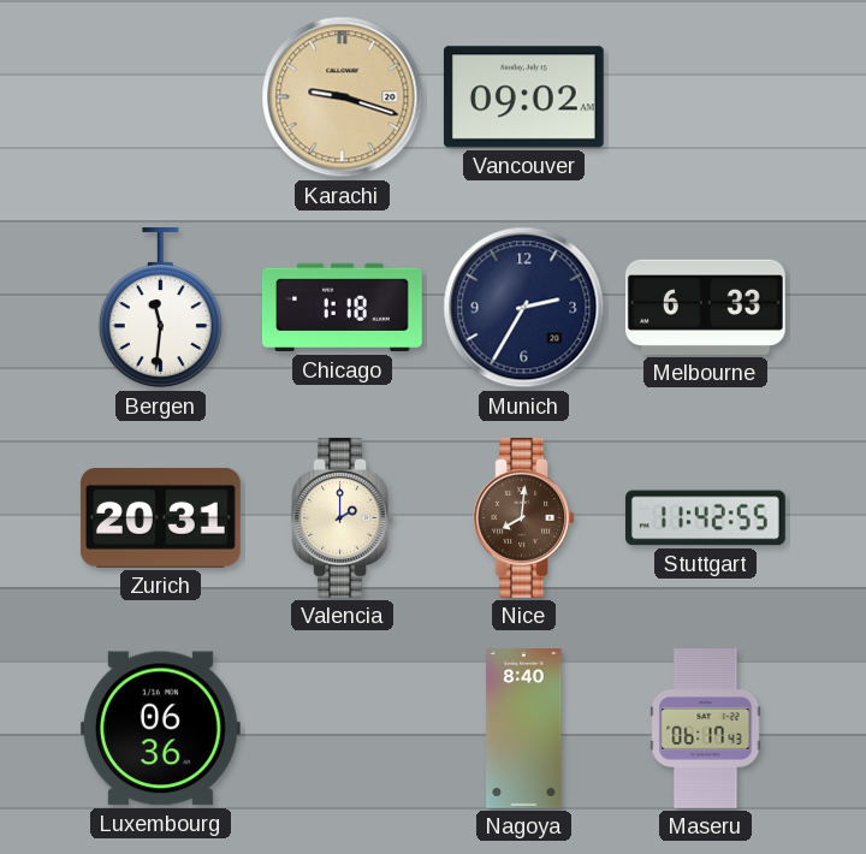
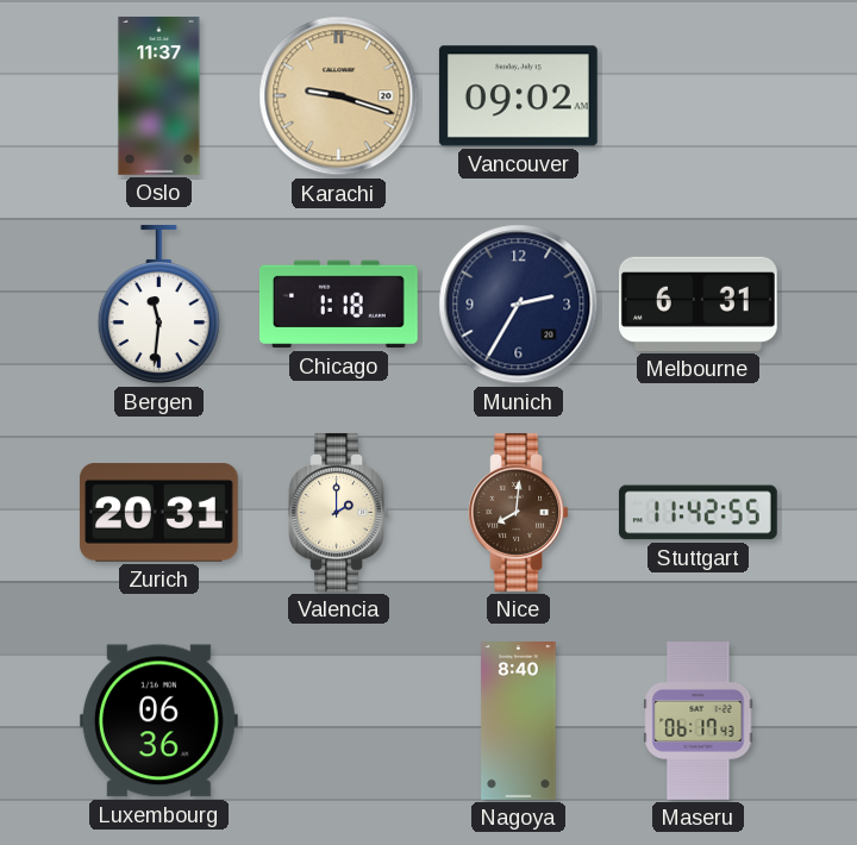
Oslo: none -> 11:37
Melbourne: 6:33 -> 6:31
